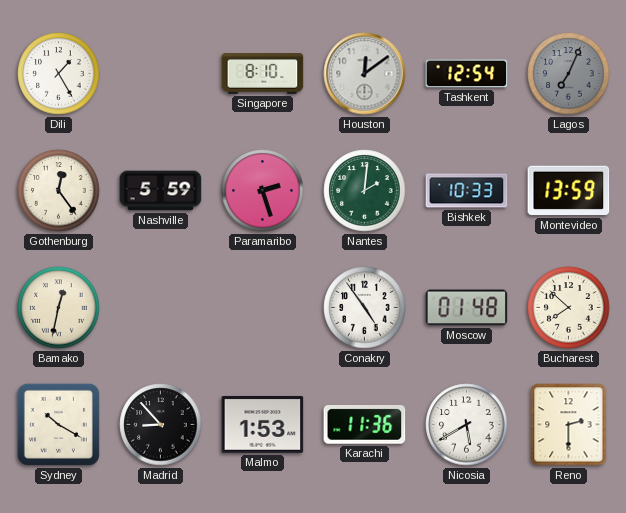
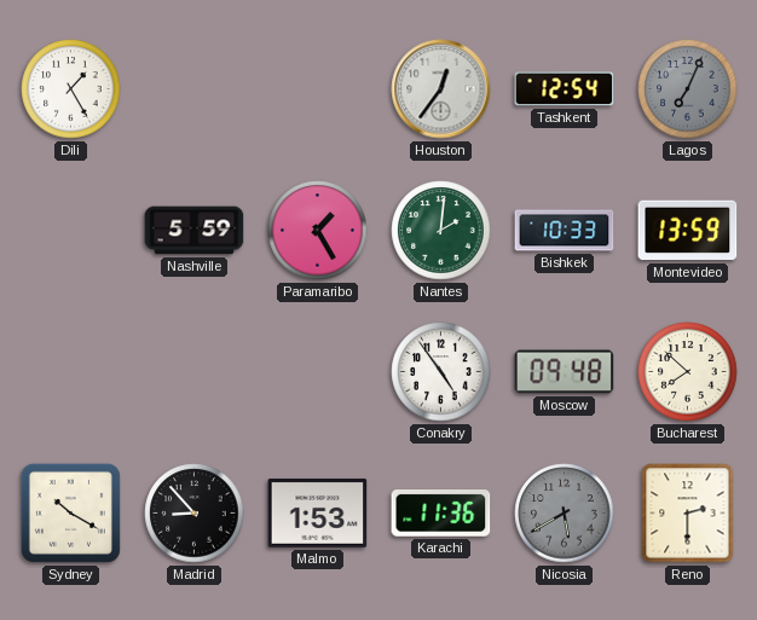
Singapore: 8:10 -> none
Houston: 12:09 -> 12:36
Gothenburg: 12:24 -> none
Paramaribo: 2:27 -> 1:25
Bamako: 12:32 -> none
Moscow: 01:48 -> 09:48
Nicosia dial: white -> grey
